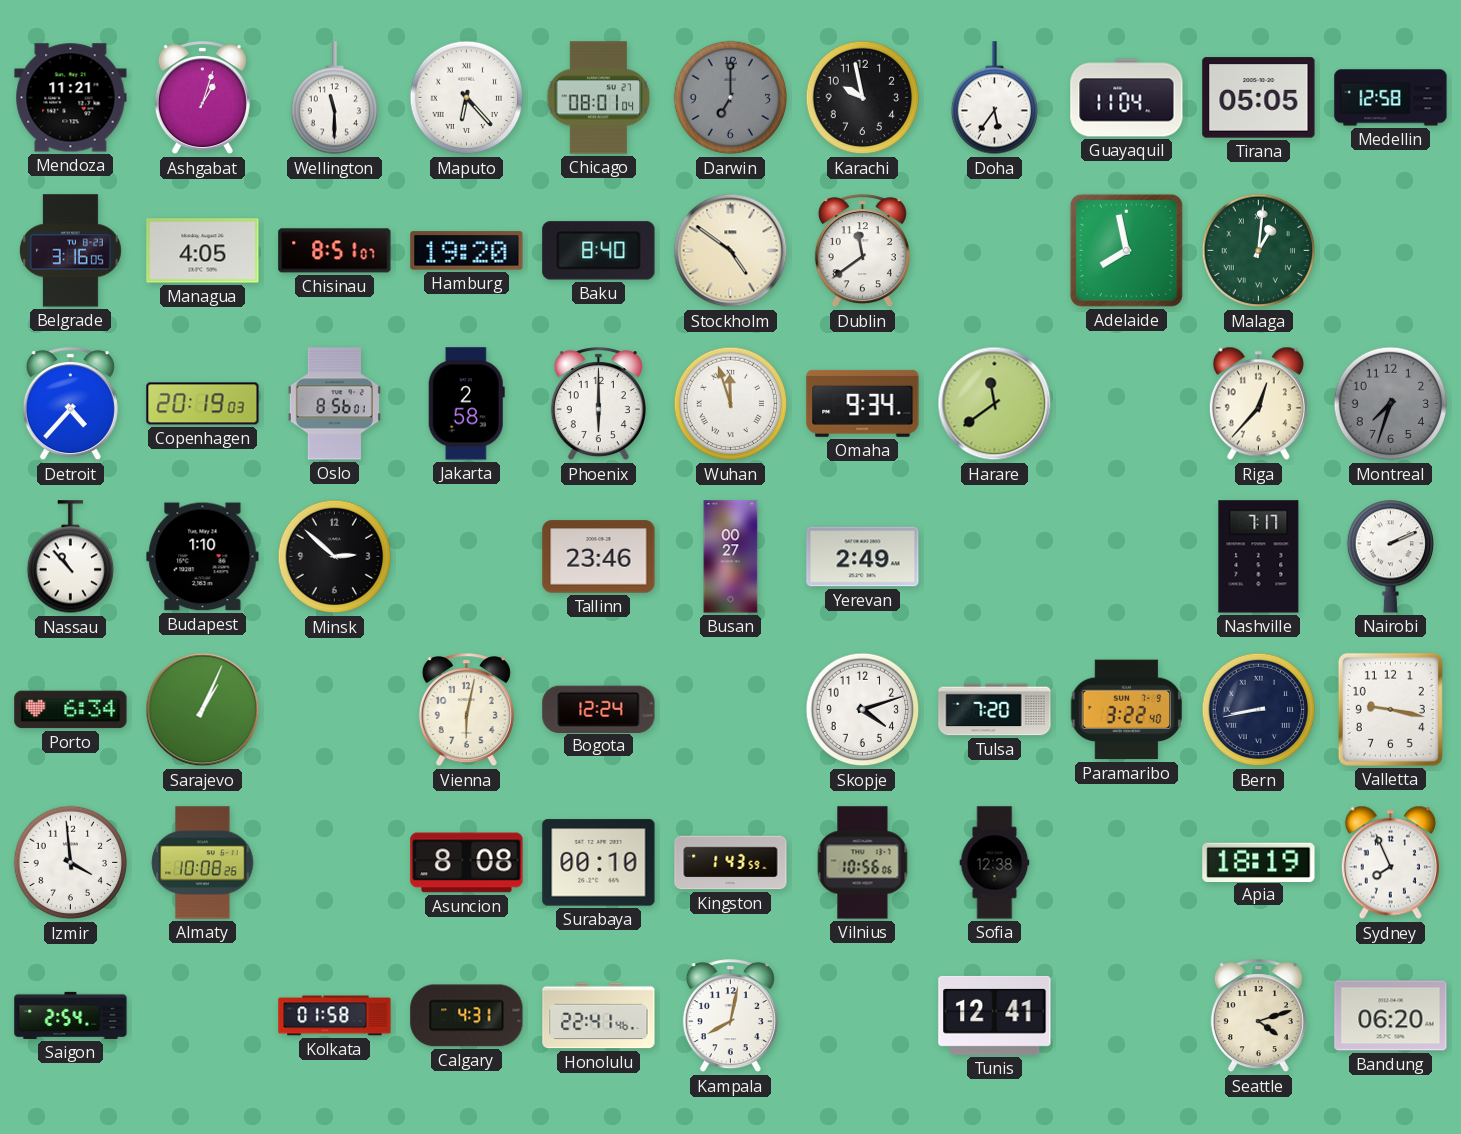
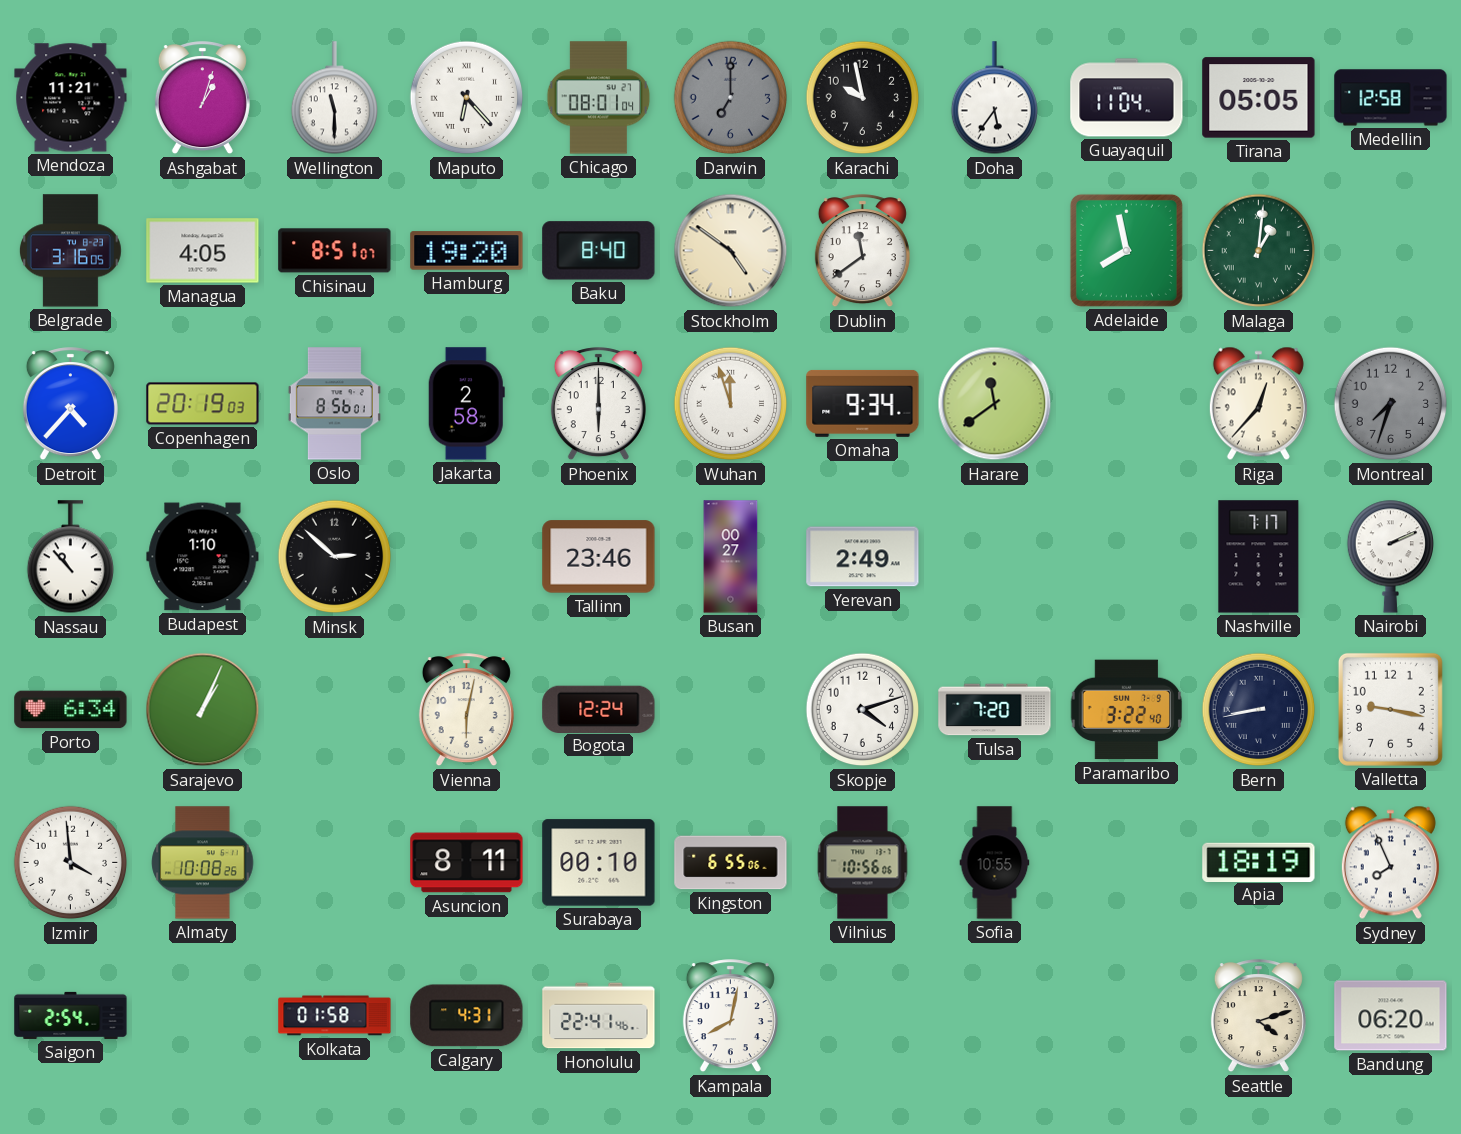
Asuncion: 8:08 -> 8:11
Kingston: 1:43 -> 6:55
Sofia: 12:38 -> 10:55
Tunis: 12:41 -> none
